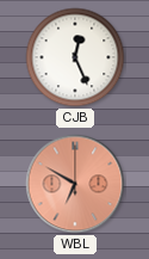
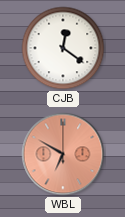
CJB: 12:26 -> 12:21
